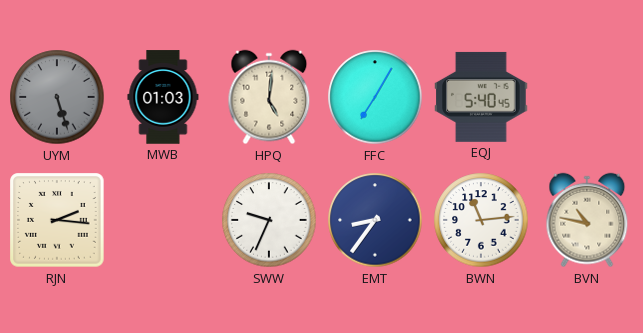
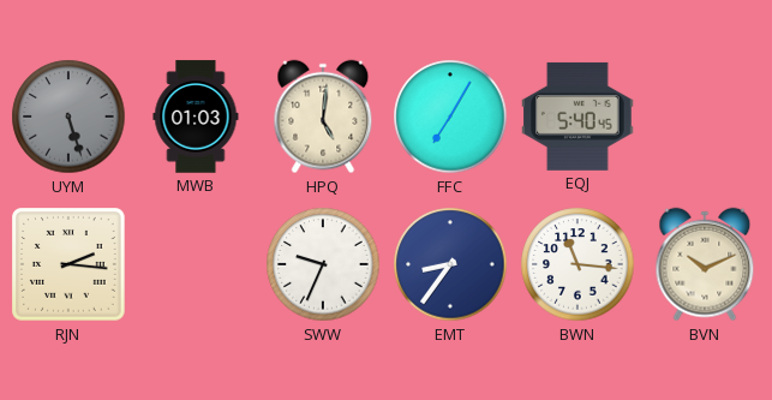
BWN: 11:14 -> 11:16
BVN: 10:47 -> 10:11
